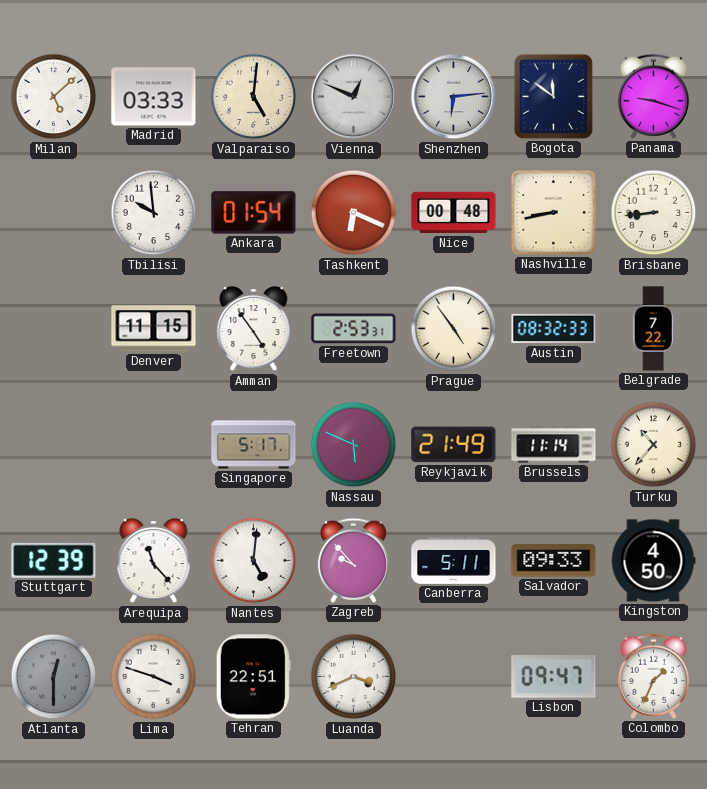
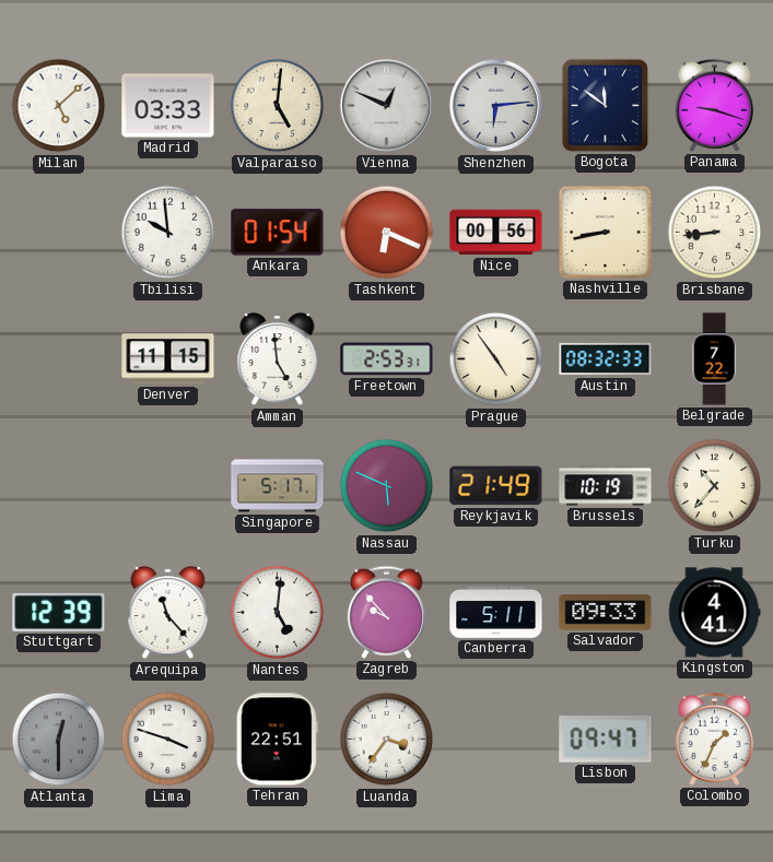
Nice: 00:48 -> 00:56
Amman: 4:54 -> 4:59
Brussels: 11:14 -> 10:19
Kingston: 4:50 -> 4:41
Luanda: 3:41 -> 3:36
